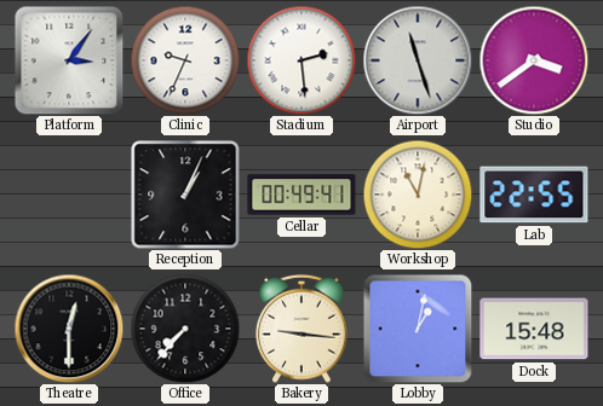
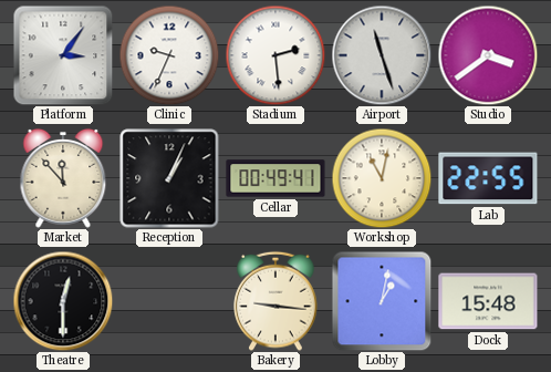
Market: none -> 11:53
Office: 7:37 -> none
